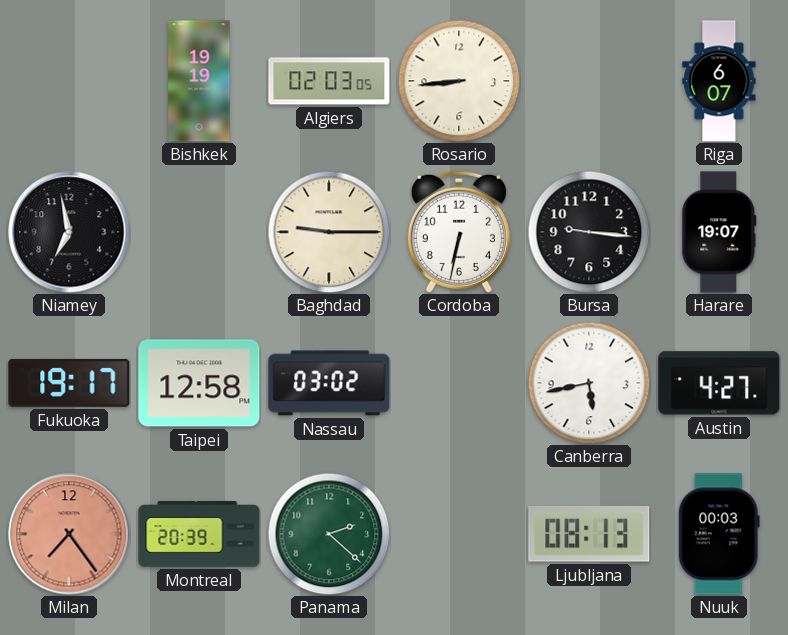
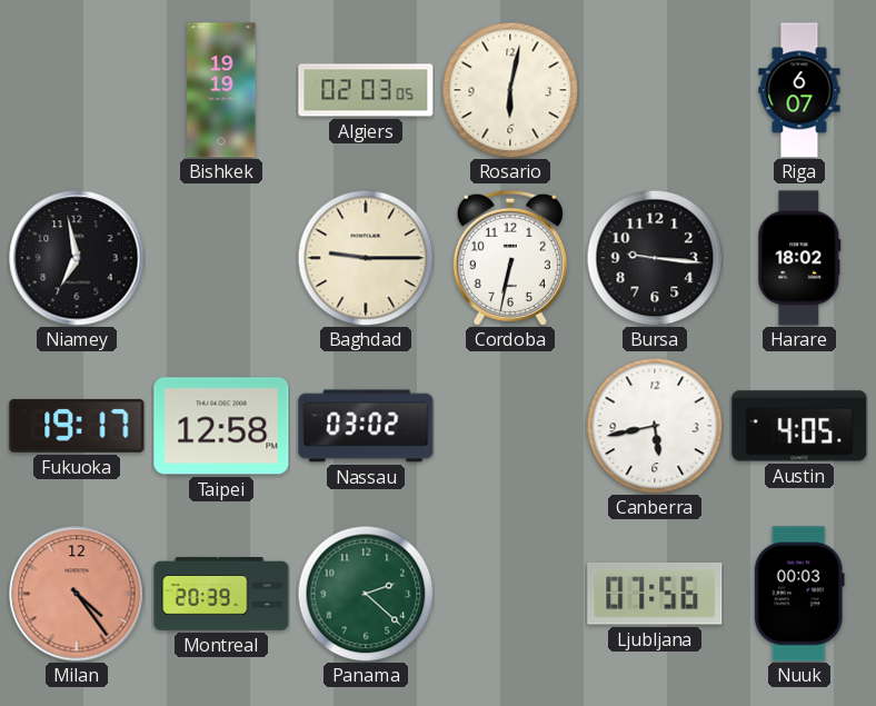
Rosario: 8:44 -> 6:02
Harare: 19:07 -> 18:02
Austin: 4:27 -> 4:05
Milan: 7:24 -> 4:24
Ljubljana: 08:13 -> 07:56
